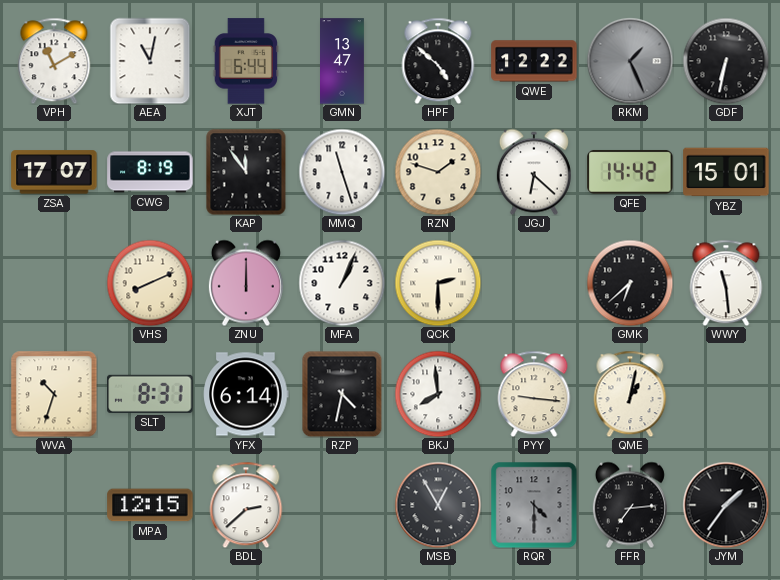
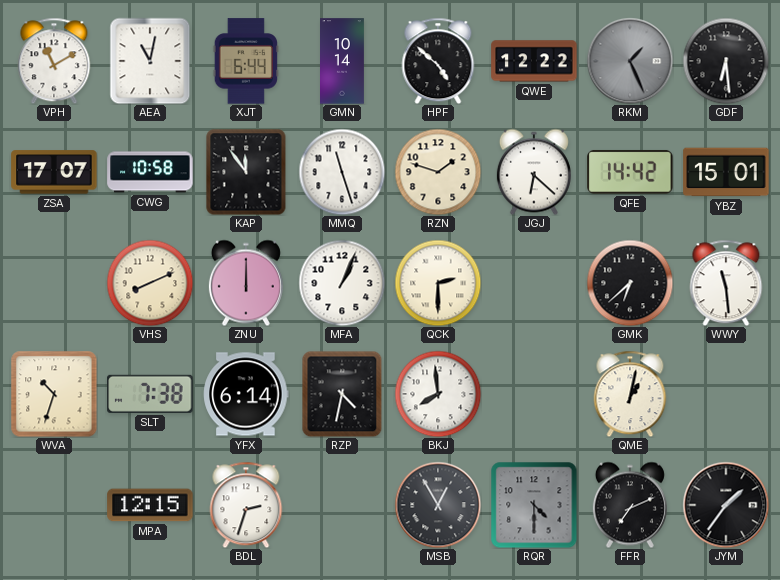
GMN: 13:47 -> 10:14
GDF: 6:32 -> 6:29
CWG: 8:19 -> 10:58
SLT: 8:31 -> 7:38
PYY: 9:16 -> none
BDL: 2:38 -> 2:33
FFR: 7:14 -> 7:11
